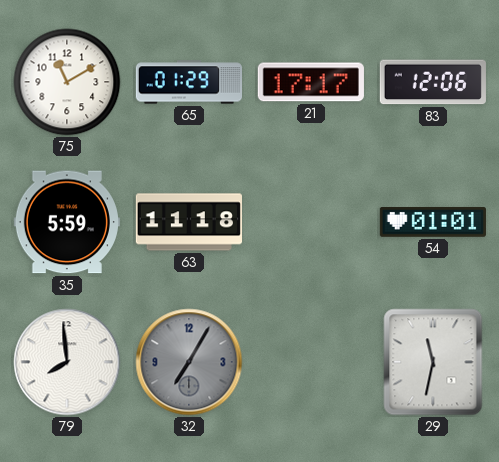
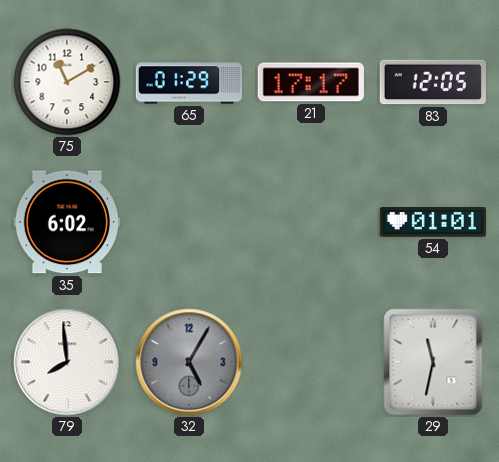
83: 12:06 -> 12:05
35: 5:59 -> 6:02
63: 11:18 -> none
32: 7:05 -> 5:05
